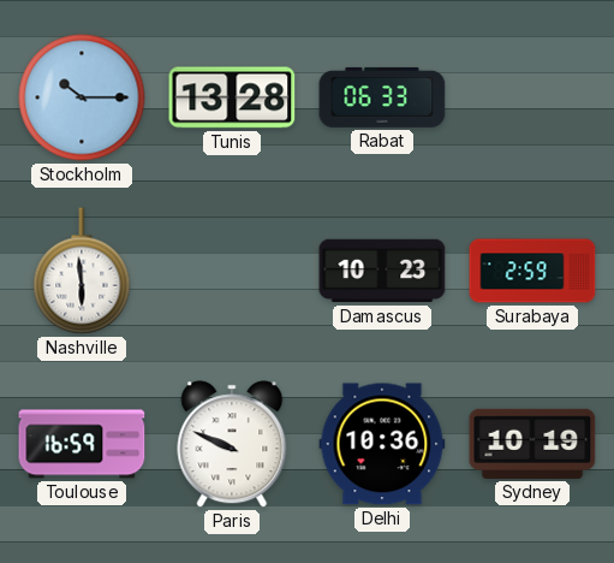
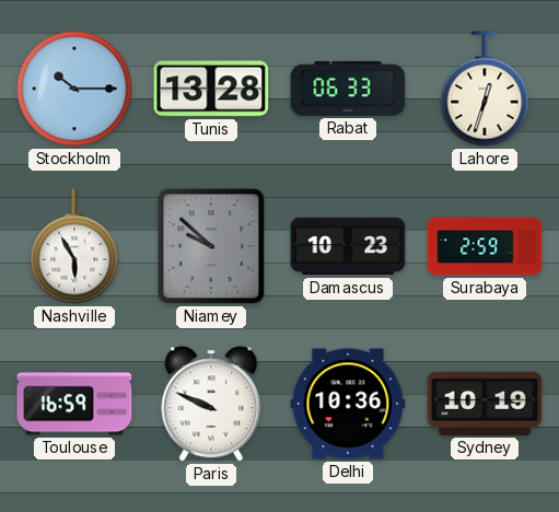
Lahore: none -> 12:33
Nashville: 5:59 -> 5:55
Niamey: none -> 9:52
